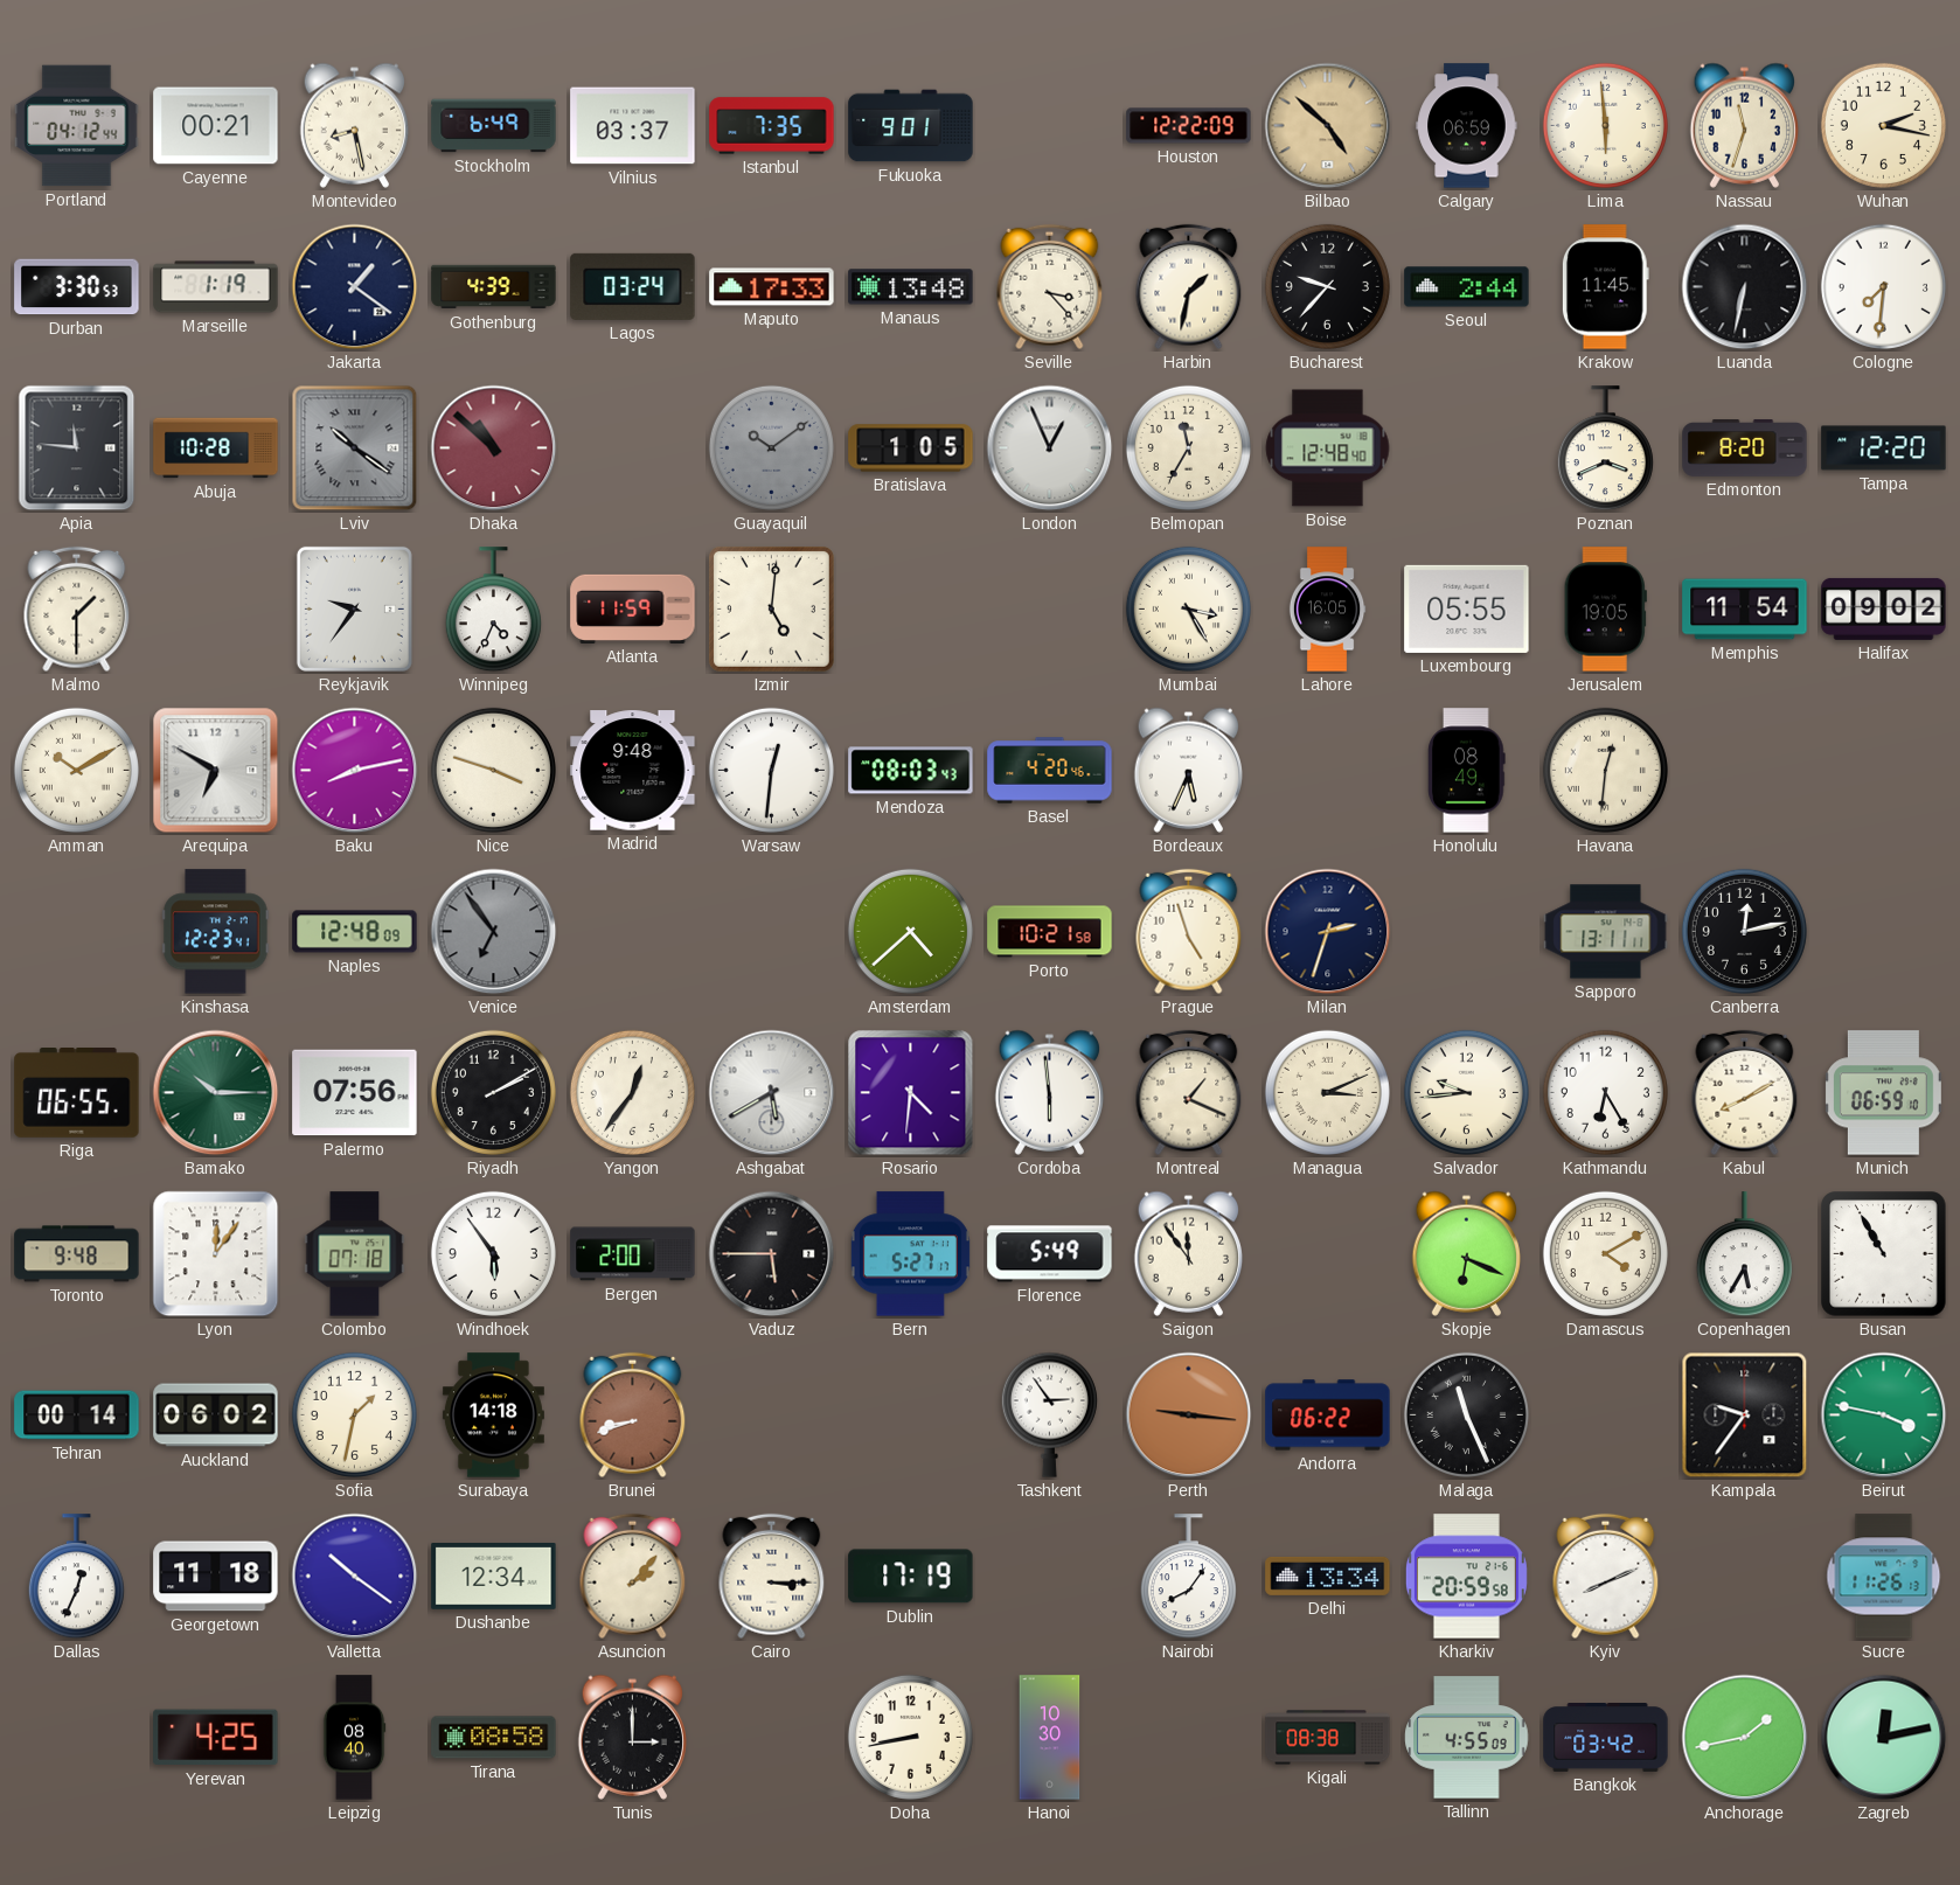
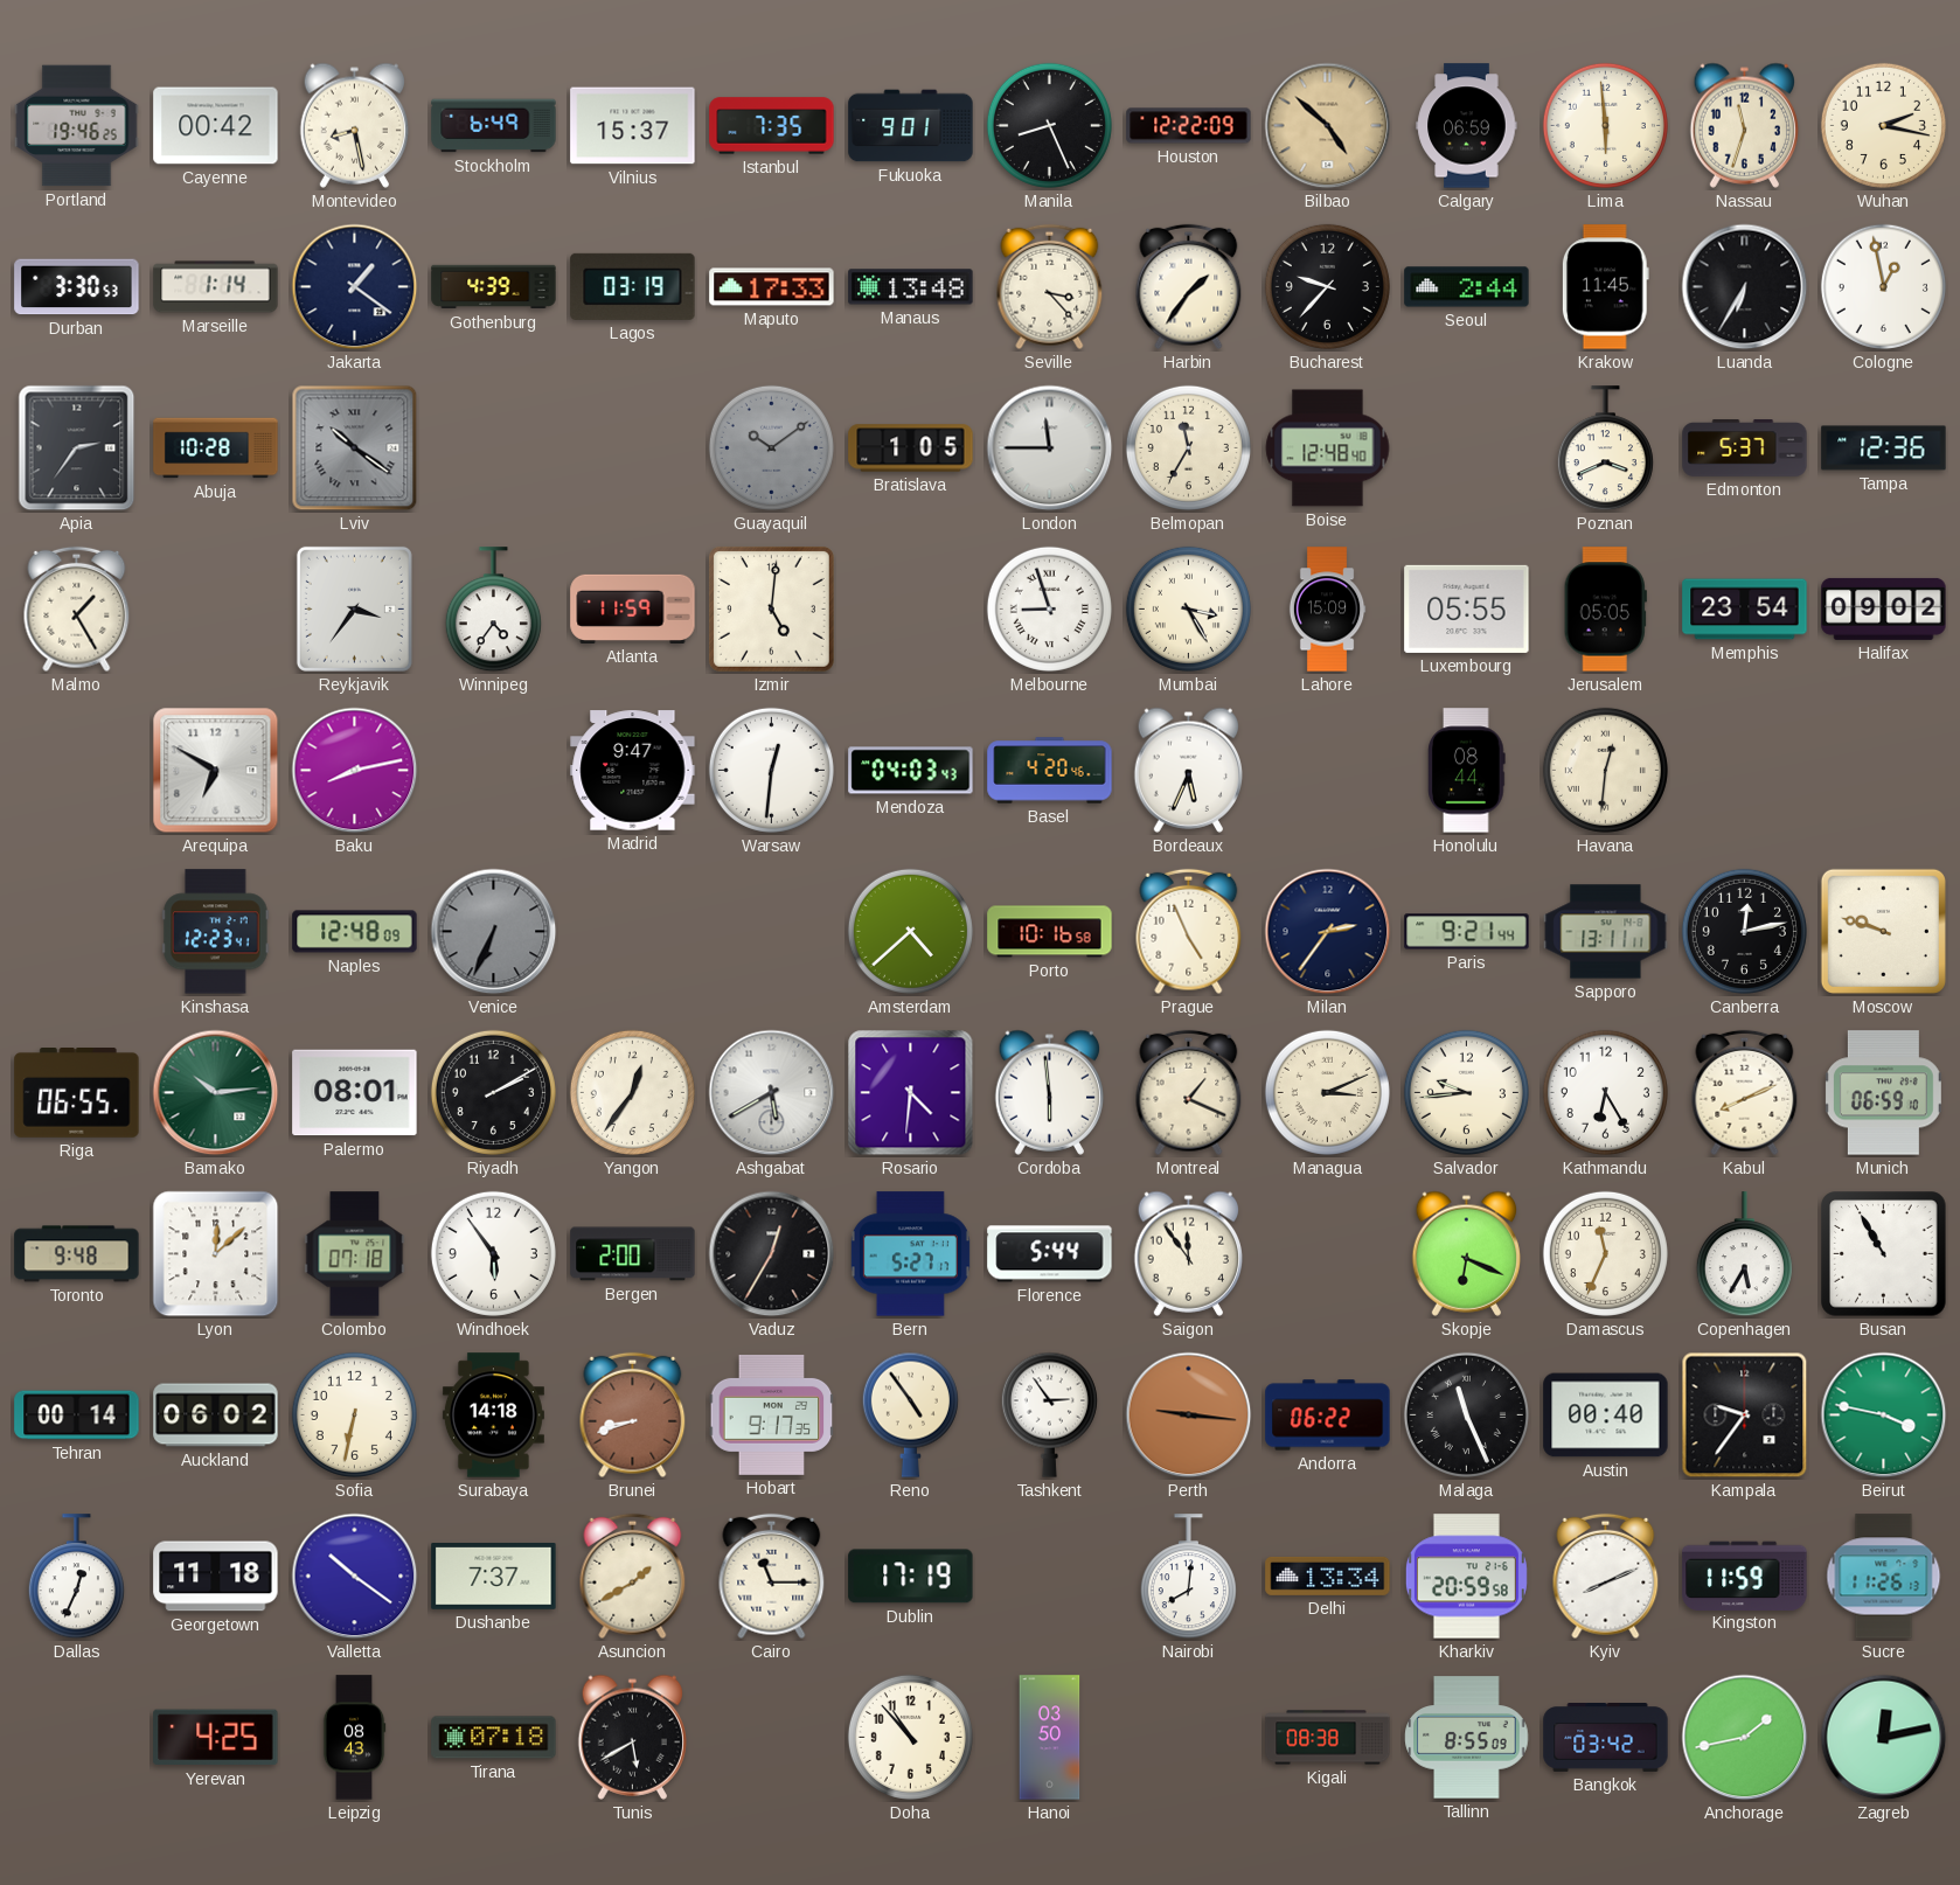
Portland: 04:12 -> 19:46
Cayenne: 00:21 -> 00:42
Vilnius: 03:37 -> 15:37
Manila: none -> 8:26
Marseille: 1:19 -> 1:14
Lagos: 03:24 -> 03:19
Harbin: 1:32 -> 1:36
Luanda: 6:32 -> 6:35
Cologne: 7:31 -> 12:58
Apia: 11:46 -> 2:36
Dhaka: 10:52 -> none
London: 12:56 -> 11:45
Edmonton: 8:20 -> 5:37
Tampa: 12:20 -> 12:36
Malmo: 1:30 -> 1:25
Reykjavik: 9:36 -> 3:36
Winnipeg: 4:34 -> 4:36
Melbourne: none -> 8:57
Lahore: 16:05 -> 15:09
Jerusalem: 19:05 -> 05:05
Memphis: 11:54 -> 23:54
Amman: 10:10 -> none
Nice: 3:48 -> none
Madrid: 9:48 -> 9:47
Mendoza: 08:03 -> 04:03
Honolulu: 08:49 -> 08:44
Venice: 6:54 -> 6:34
Porto: 10:21 -> 10:16
Prague: 4:57 -> 4:56
Milan: 2:33 -> 2:36
Paris: none -> 9:21
Moscow: none -> 9:48
Bamako: 10:15 -> 10:14
Palermo: 07:56 -> 08:01
Kabul: 8:10 -> 8:11
Lyon: 12:06 -> 12:08
Vaduz: 5:45 -> 12:35
Florence: 5:49 -> 5:44
Damascus: 4:10 -> 11:34
Sofia: 1:32 -> 6:32
Hobart: none -> 9:17
Reno: none -> 4:54
Austin: none -> 00:40
Dushanbe: 12:34 -> 7:37
Asuncion: 2:07 -> 1:40
Cairo: 3:15 -> 11:15
Nairobi: 8:06 -> 8:01
Kingston: none -> 11:59
Leipzig: 08:40 -> 08:43
Tirana: 08:58 -> 07:18
Tunis: 3:00 -> 5:40
Doha: 8:43 -> 10:53
Hanoi: 10:30 -> 03:50
Tallinn: 4:55 -> 8:55
